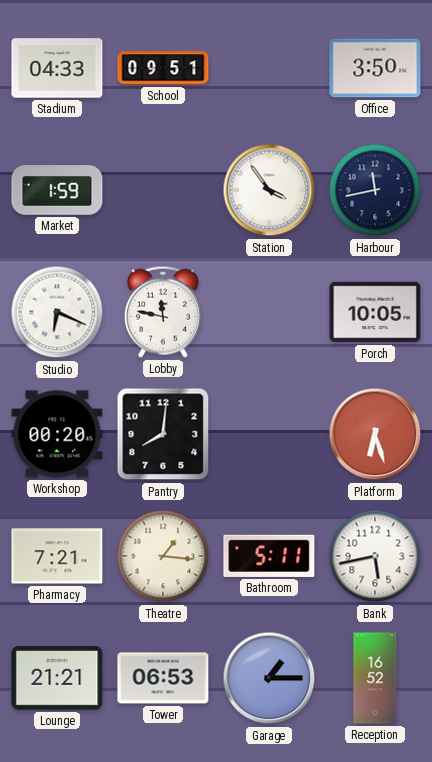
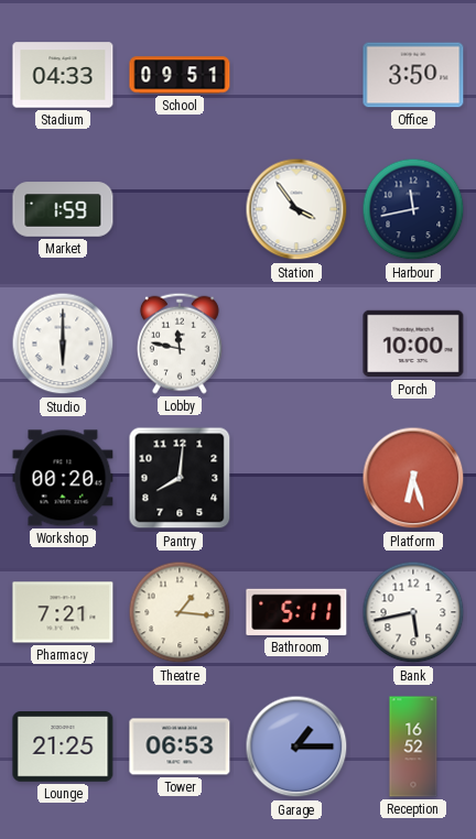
Studio: 6:19 -> 6:00
Porch: 10:05 -> 10:00
Lounge: 21:21 -> 21:25
